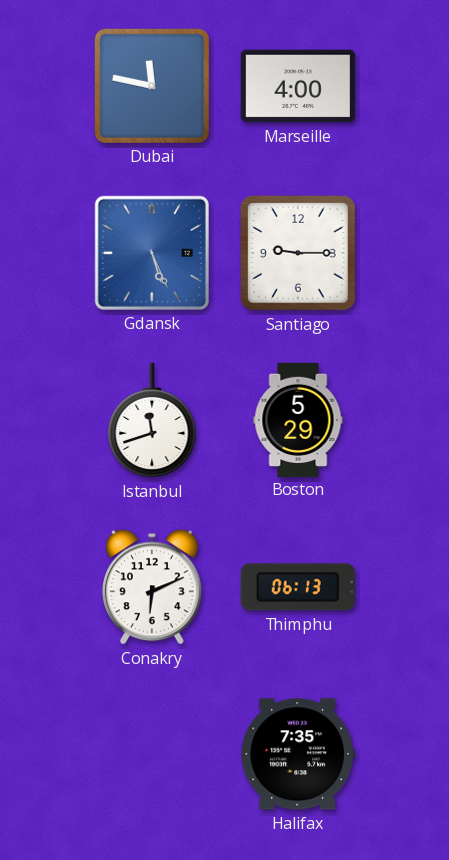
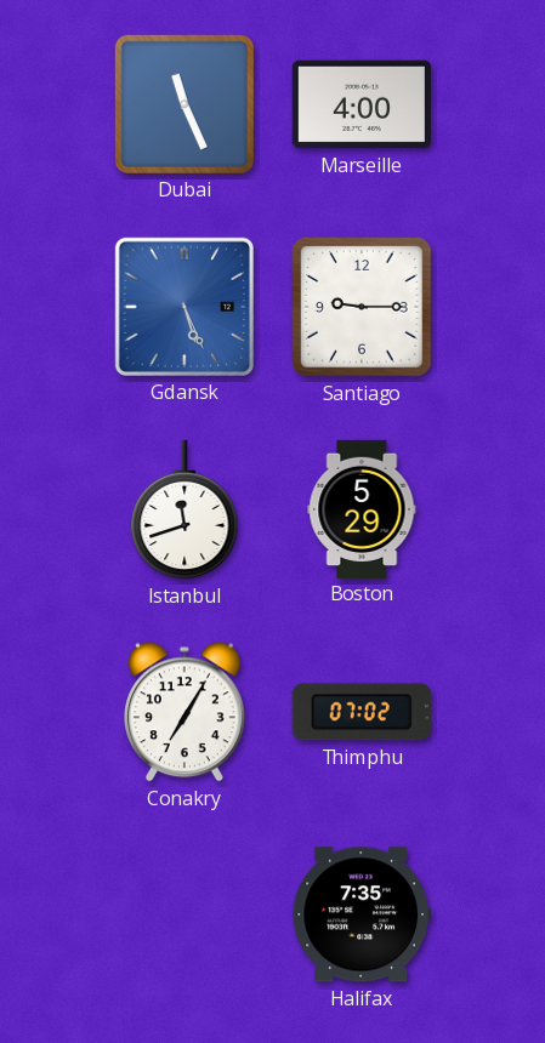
Dubai: 11:47 -> 11:26
Conakry: 6:11 -> 7:05
Thimphu: 06:13 -> 07:02
